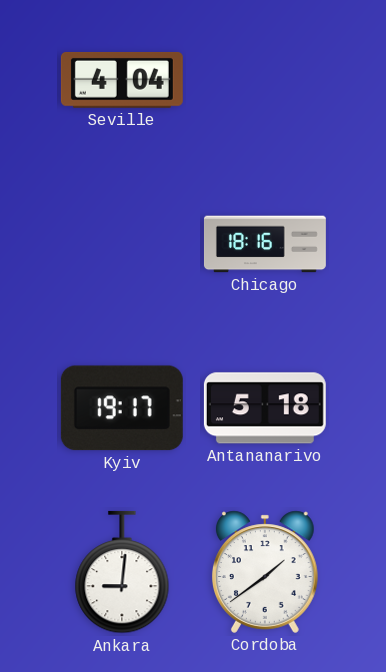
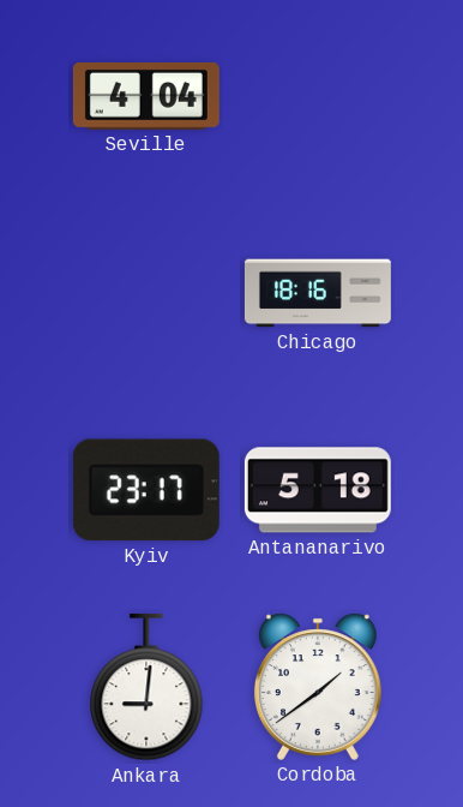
Kyiv: 19:17 -> 23:17
